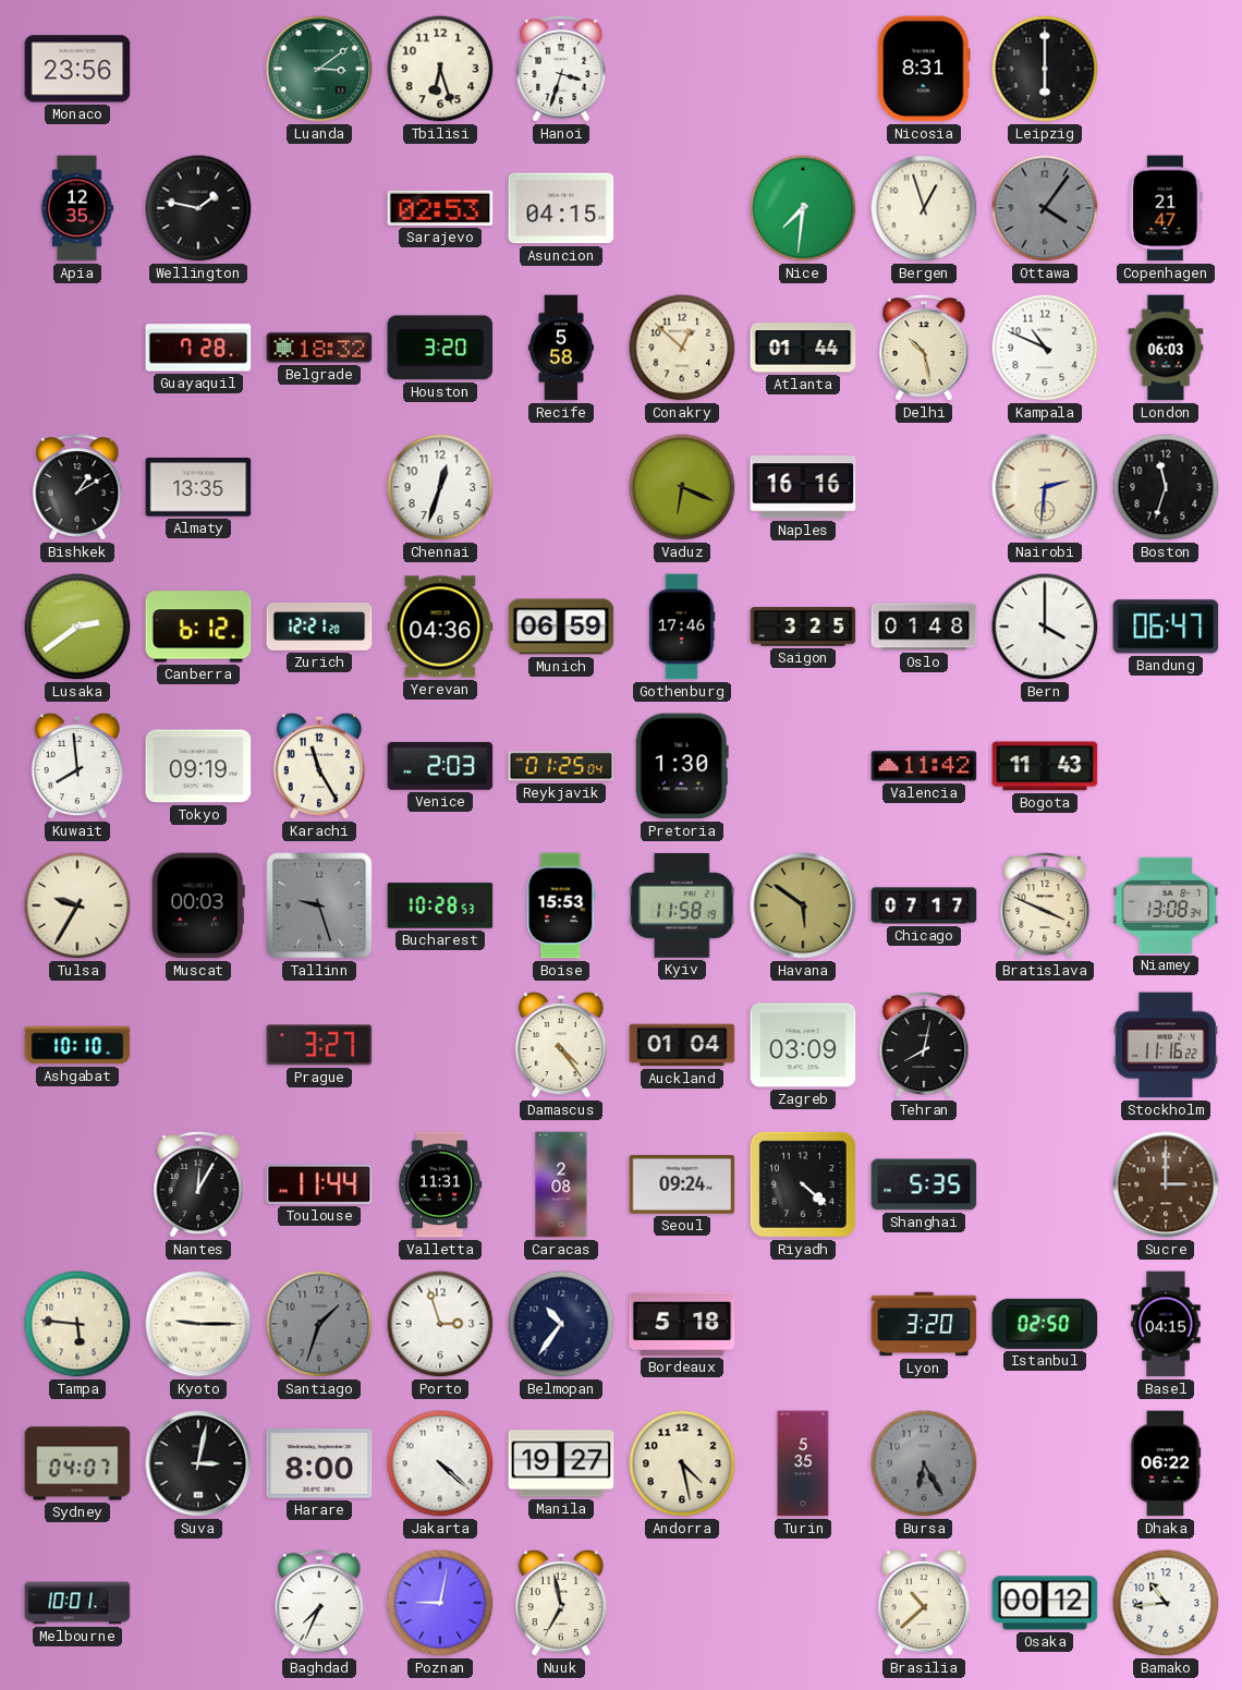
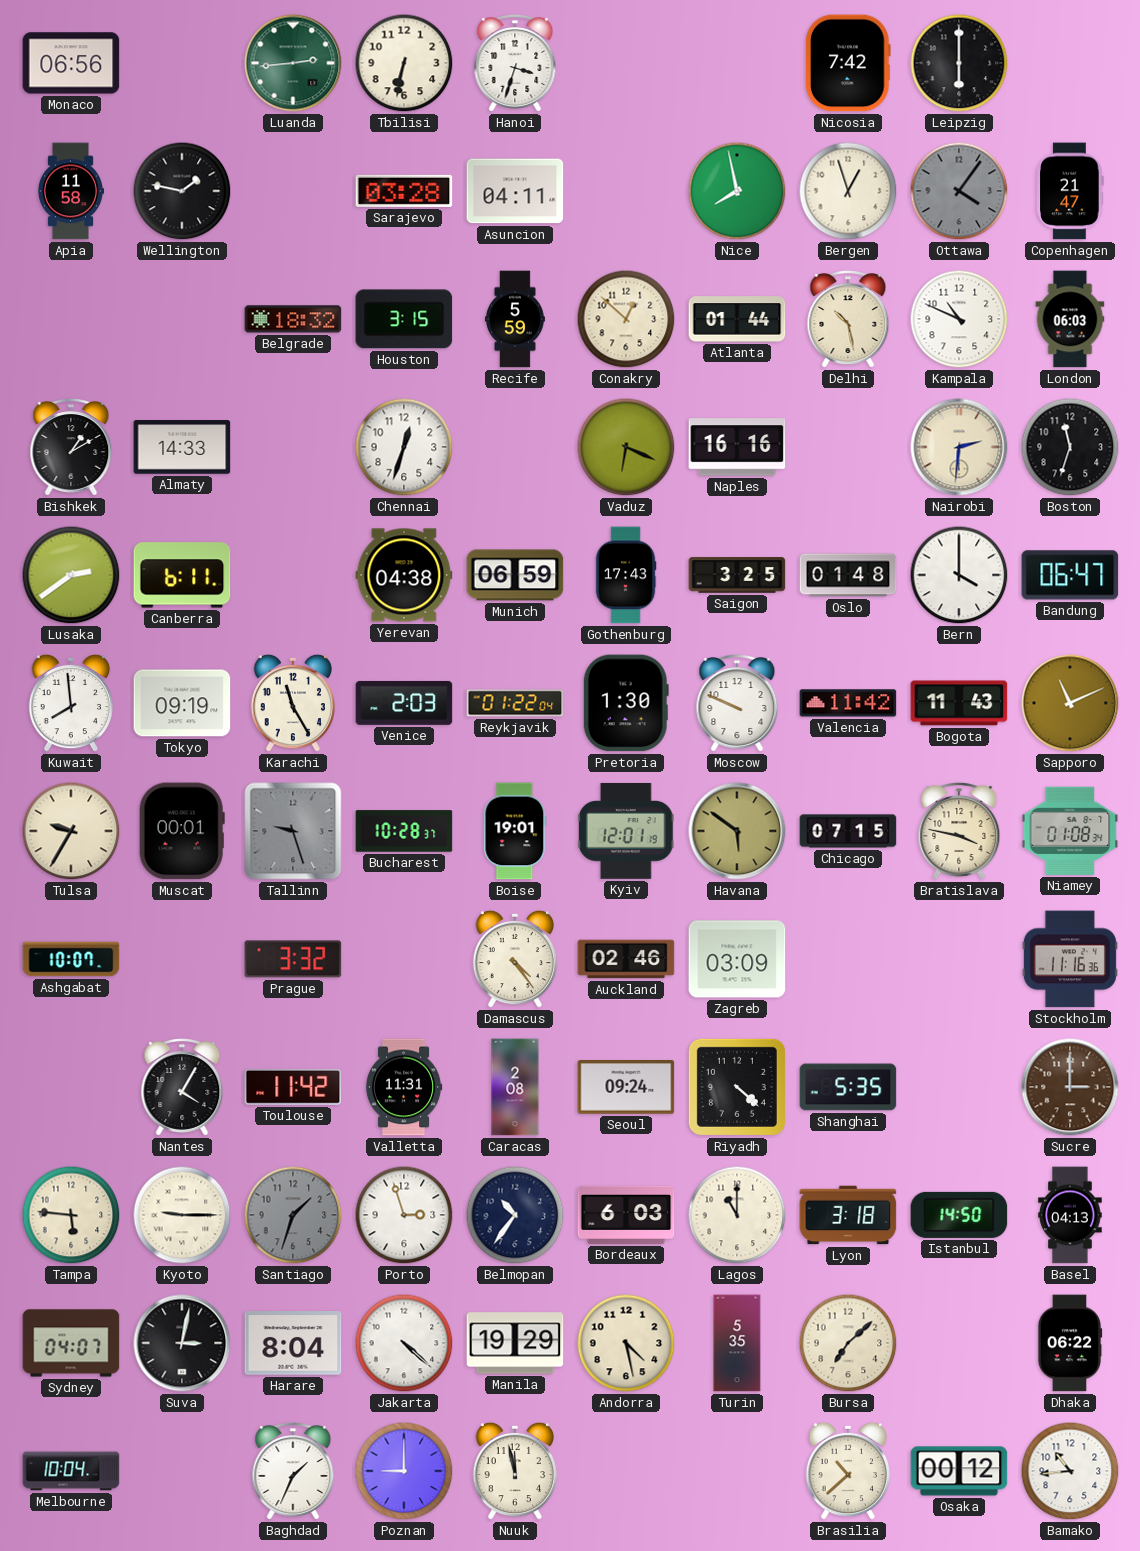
Monaco: 23:56 -> 06:56
Luanda: 3:09 -> 2:44
Tbilisi: 6:27 -> 6:32
Nicosia: 8:31 -> 7:42
Apia: 12:35 -> 11:58
Sarajevo: 02:53 -> 03:28
Asuncion: 04:15 -> 04:11
Nice: 7:31 -> 7:58
Guayaquil: 7:28 -> none
Houston: 3:20 -> 3:15
Recife: 5:58 -> 5:59
Almaty: 13:35 -> 14:33
Canberra: 6:12 -> 6:11
Zurich: 12:21 -> none
Yerevan: 04:36 -> 04:38
Gothenburg: 17:46 -> 17:43
Reykjavik: 01:25 -> 01:22
Moscow: none -> 9:49
Sapporo: none -> 11:11
Muscat: 00:03 -> 00:01
Bucharest: 10:28:53 -> 10:28:37
Boise: 15:53 -> 19:01
Kyiv: 11:58 -> 12:01
Chicago: 07:17 -> 07:15
Bratislava: 3:49 -> 3:47
Niamey: 13:08 -> 01:08
Ashgabat: 10:10 -> 10:07
Prague: 3:27 -> 3:32
Auckland: 01:04 -> 02:46
Tehran: 8:02 -> none
Stockholm: 11:16:22 -> 11:16:36
Nantes: 12:05 -> 4:05
Toulouse: 11:44 -> 11:42
Bordeaux: 5:18 -> 6:03
Lagos: none -> 11:00
Lyon: 3:20 -> 3:18
Istanbul: 02:50 -> 14:50
Basel: 04:15 -> 04:13
Harare: 8:00 -> 8:04
Manila: 19:27 -> 19:29
Bursa: 6:25 -> 7:08
Bursa dial: grey -> cream
Melbourne: 10:01 -> 10:04
Baghdad: 7:34 -> 1:34
Poznan: 9:02 -> 9:00
Nuuk: 6:58 -> 11:58
